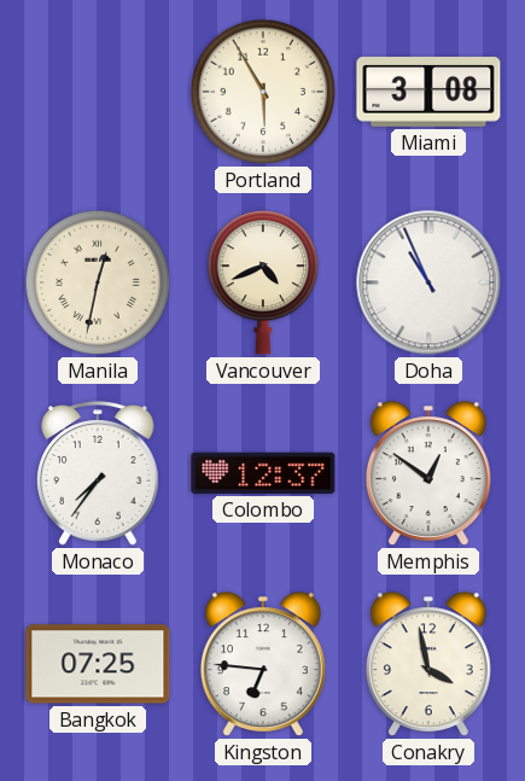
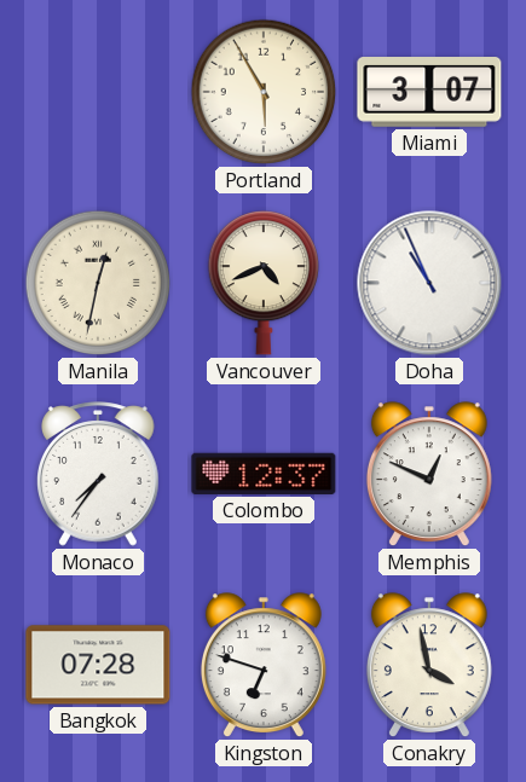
Miami: 3:08 -> 3:07
Memphis: 12:51 -> 12:49
Bangkok: 07:25 -> 07:28
Kingston: 6:46 -> 6:48
